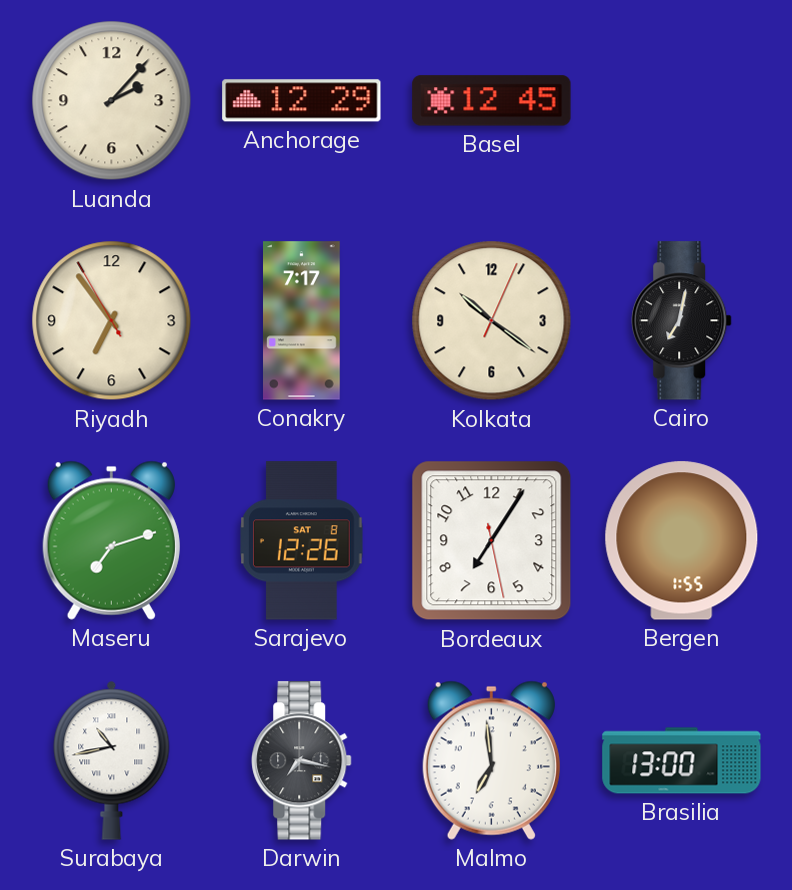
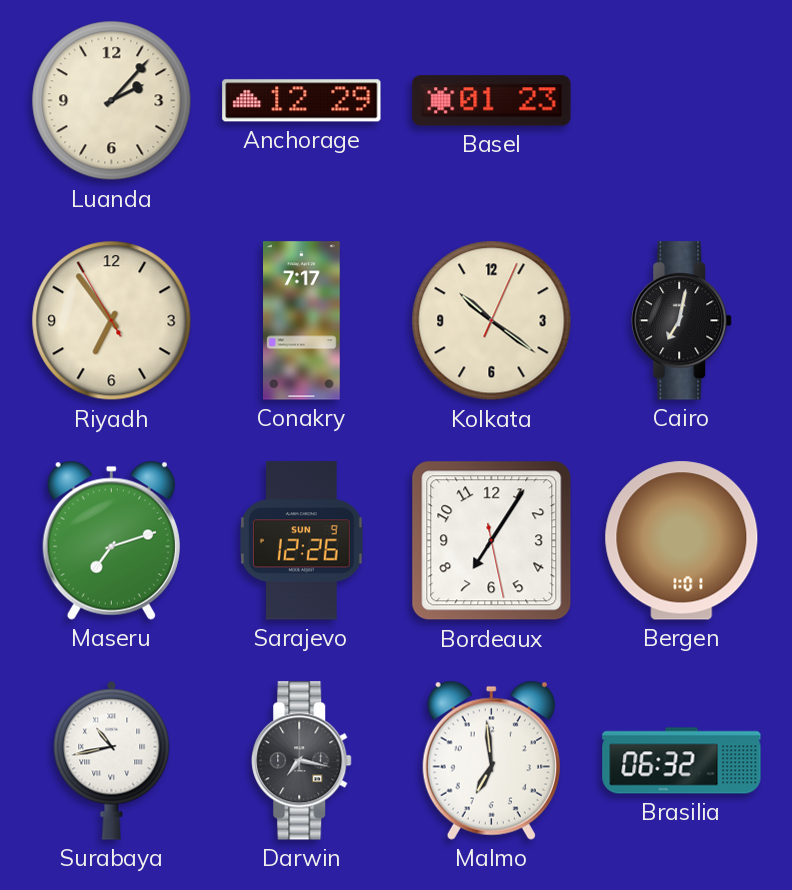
Basel: 12:45 -> 01:23
Sarajevo date: SAT 8 -> SUN 9
Bergen: 1:55 -> 1:01
Brasilia: 13:00 -> 06:32
